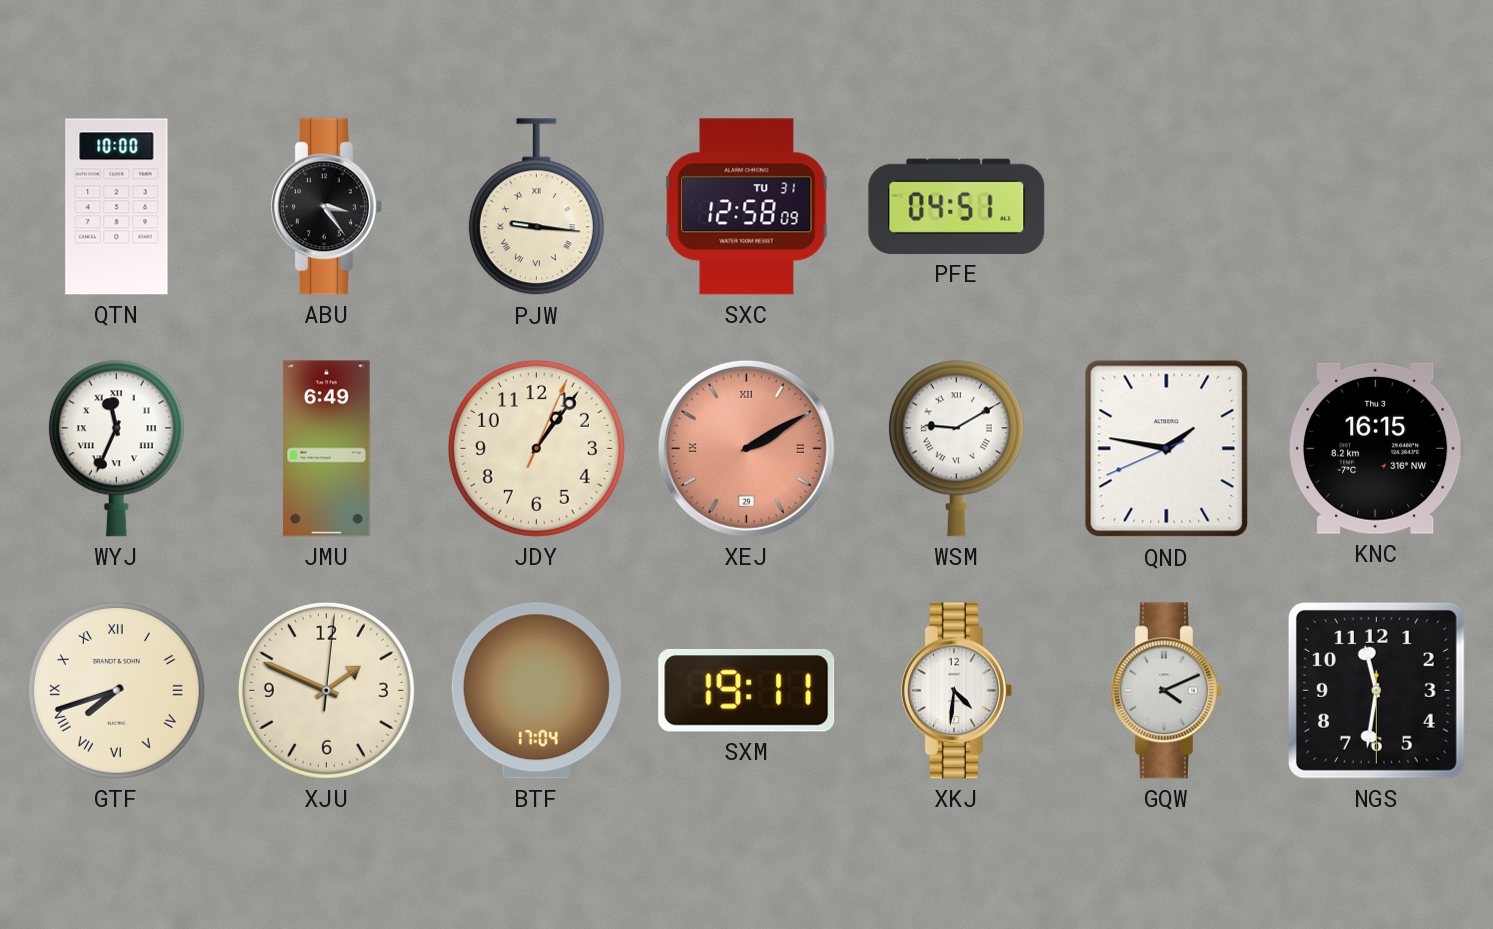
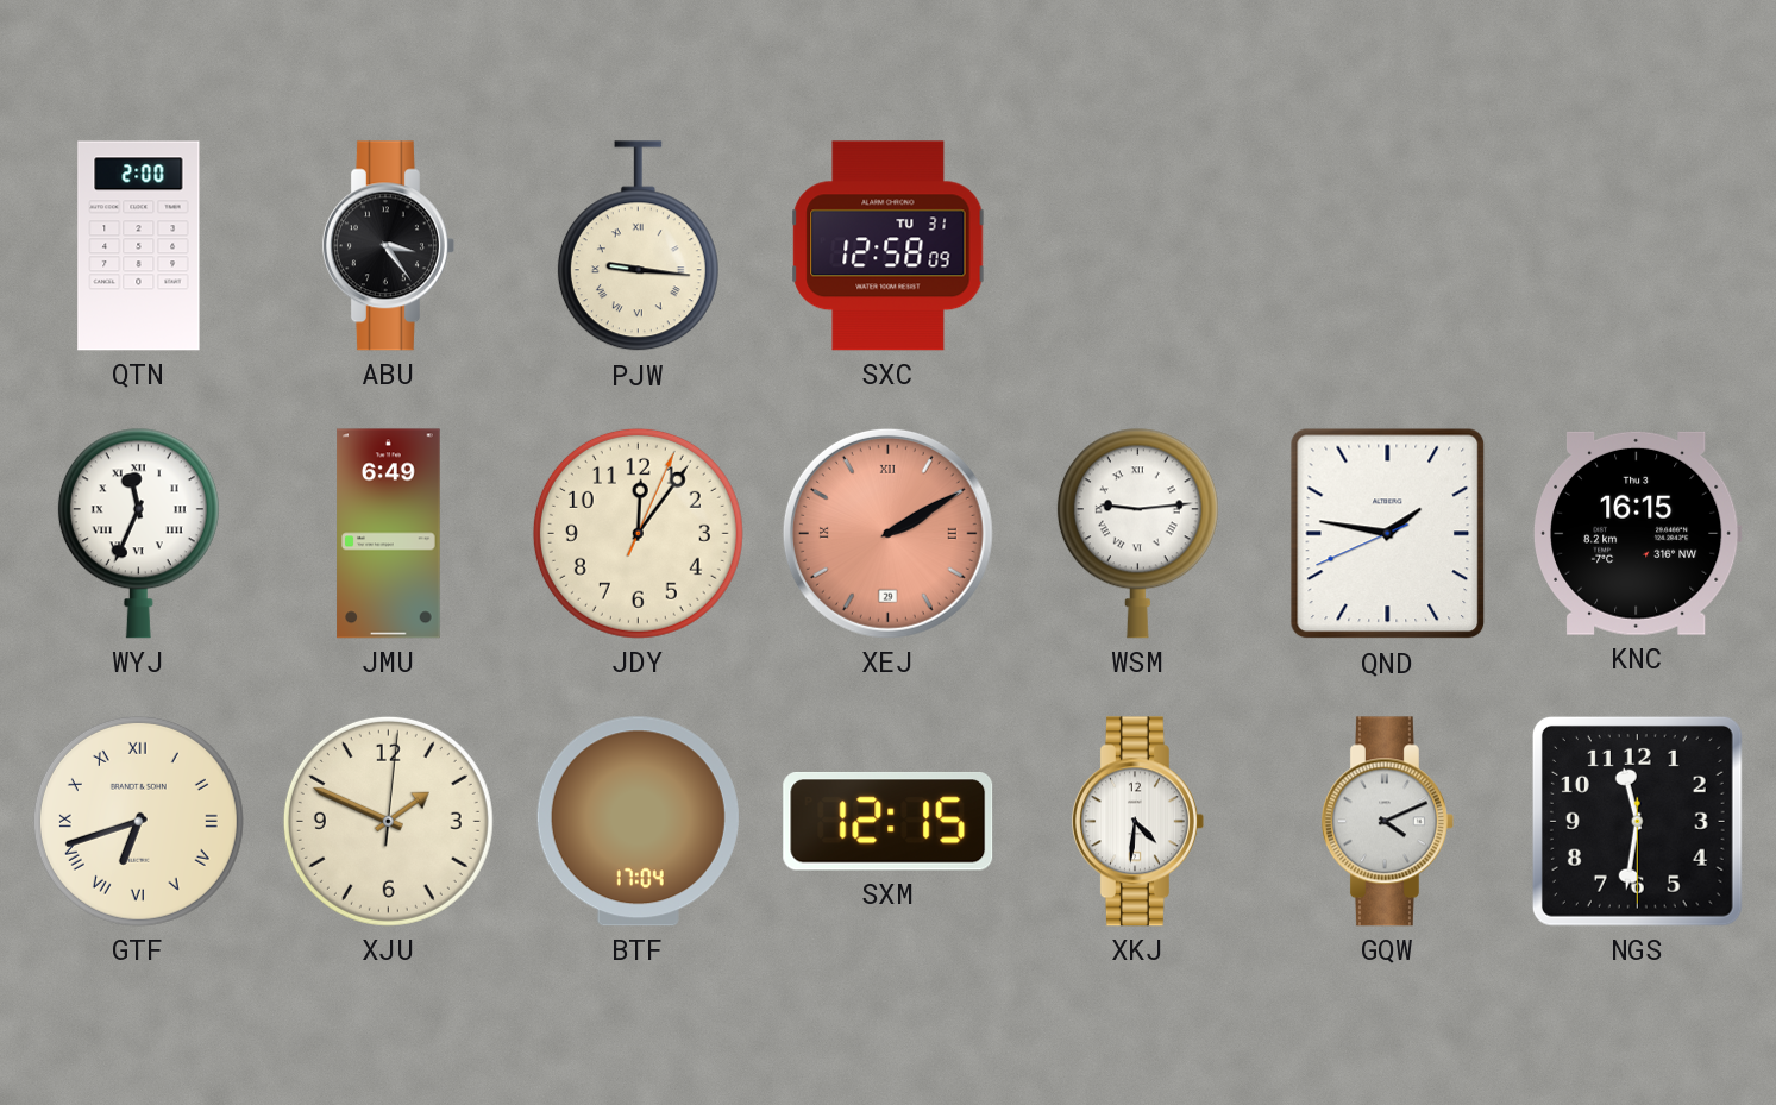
QTN: 10:00 -> 2:00
PFE: 04:51 -> none
JDY: 1:06 -> 12:06
WSM: 9:10 -> 9:14
GTF: 7:42 -> 6:42
SXM: 19:11 -> 12:15
